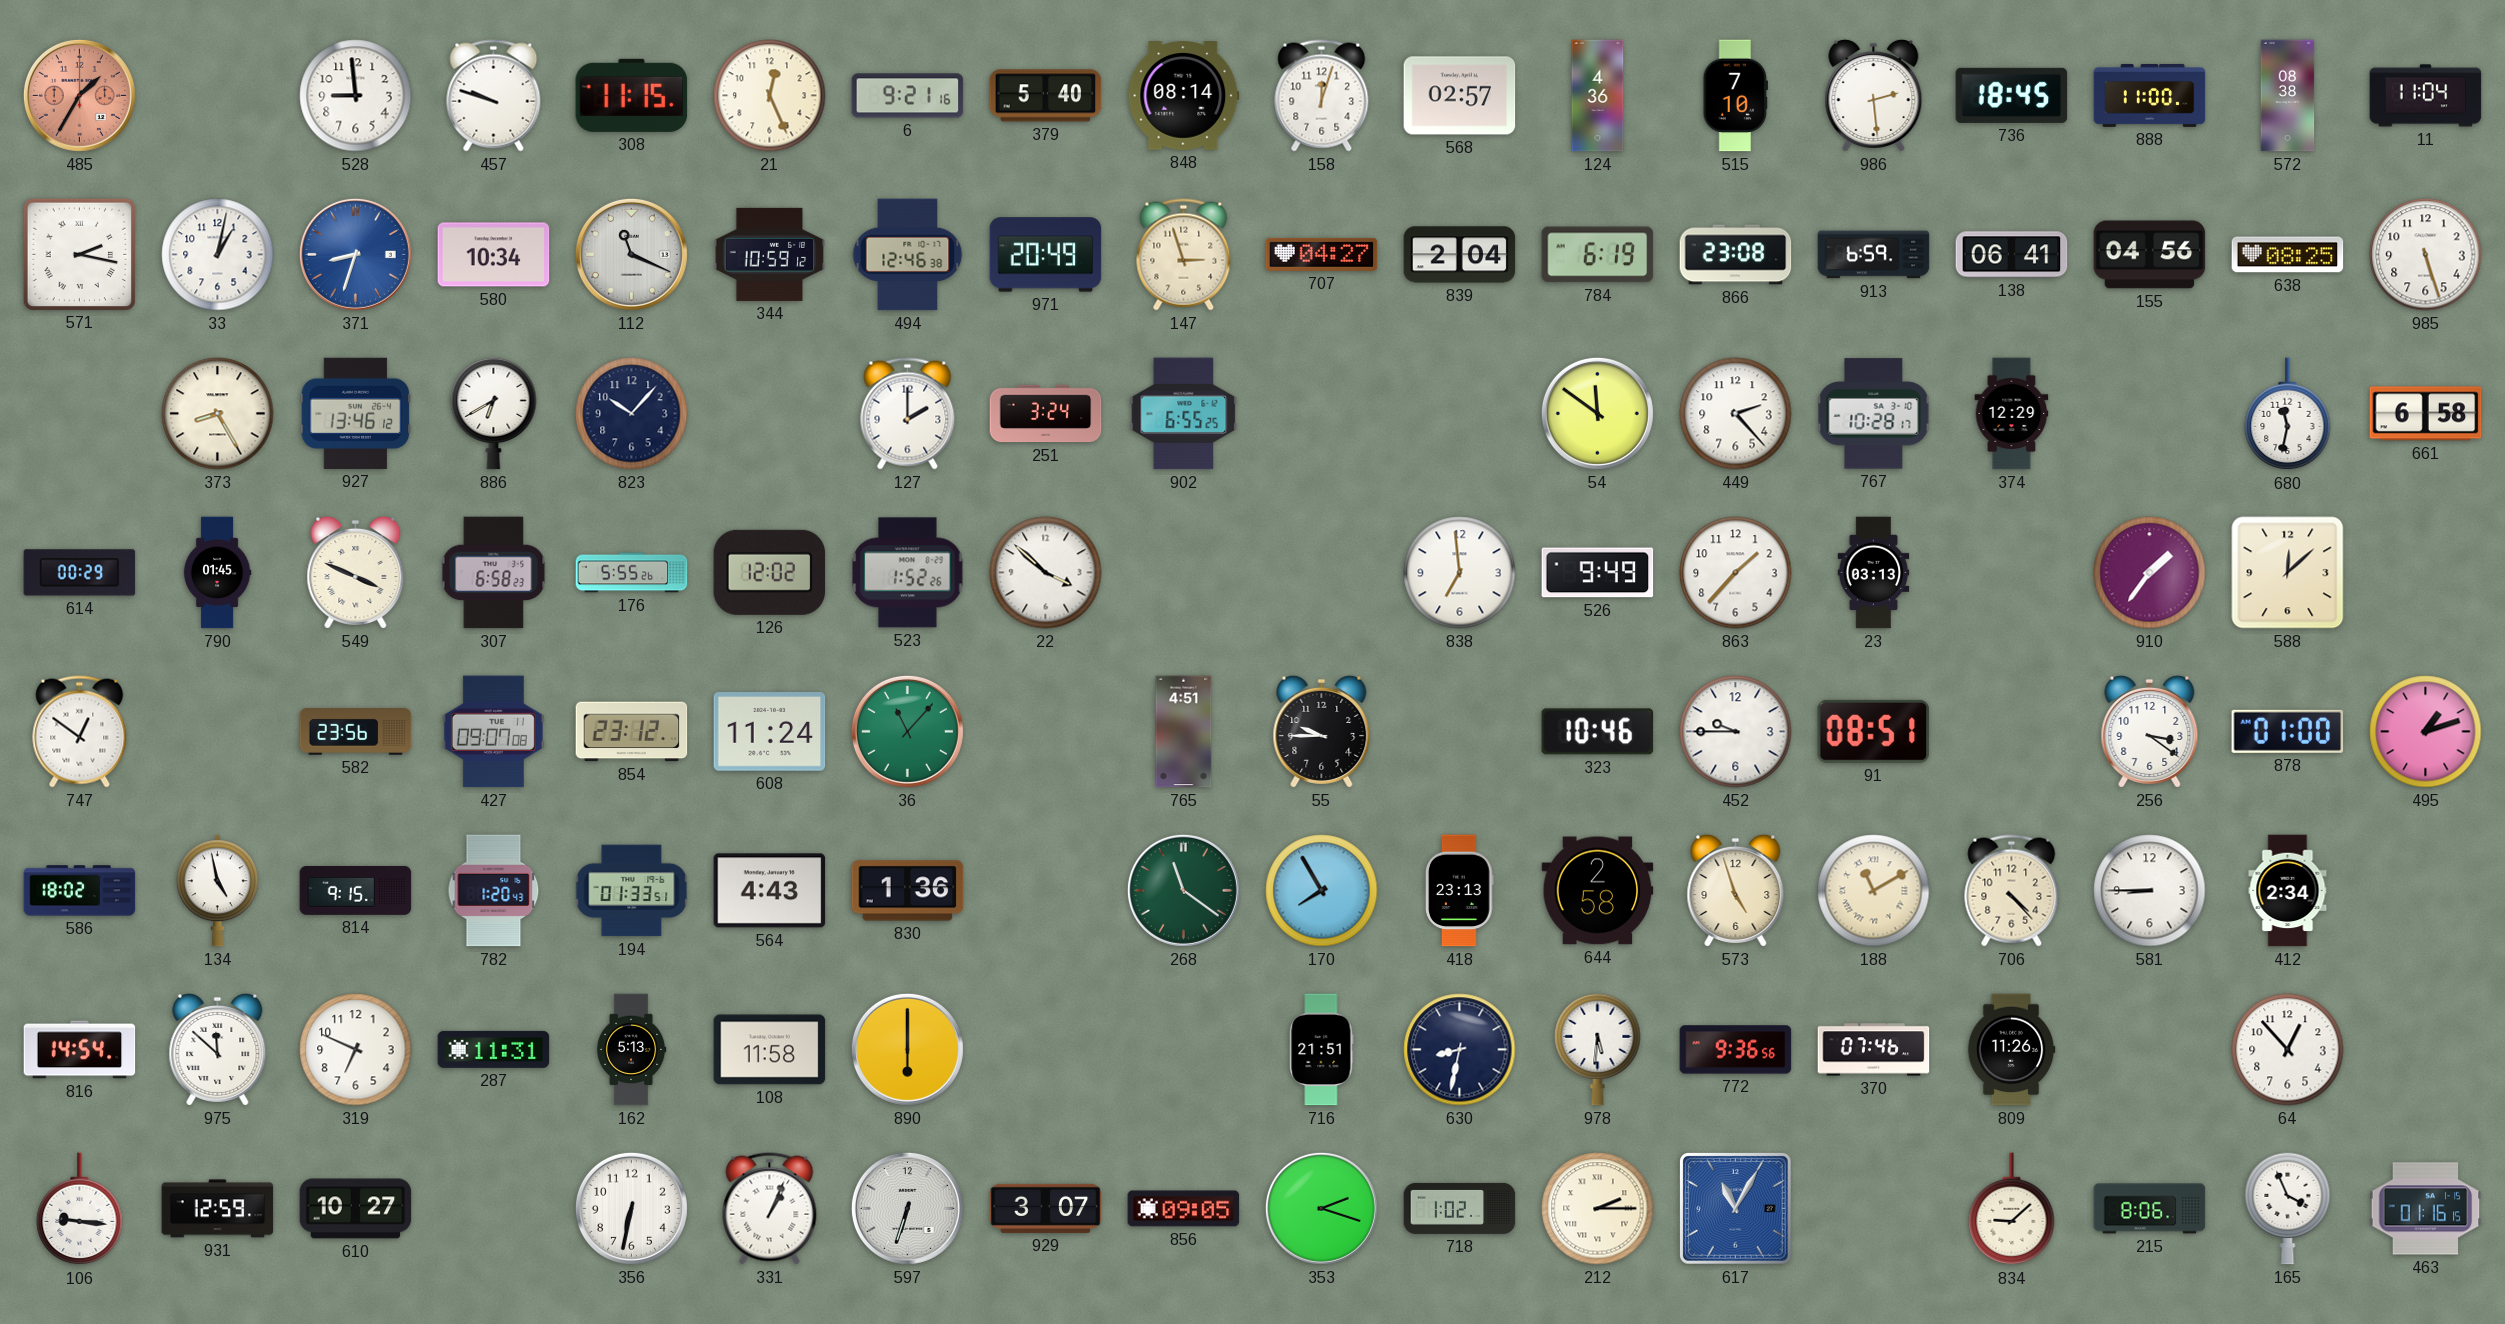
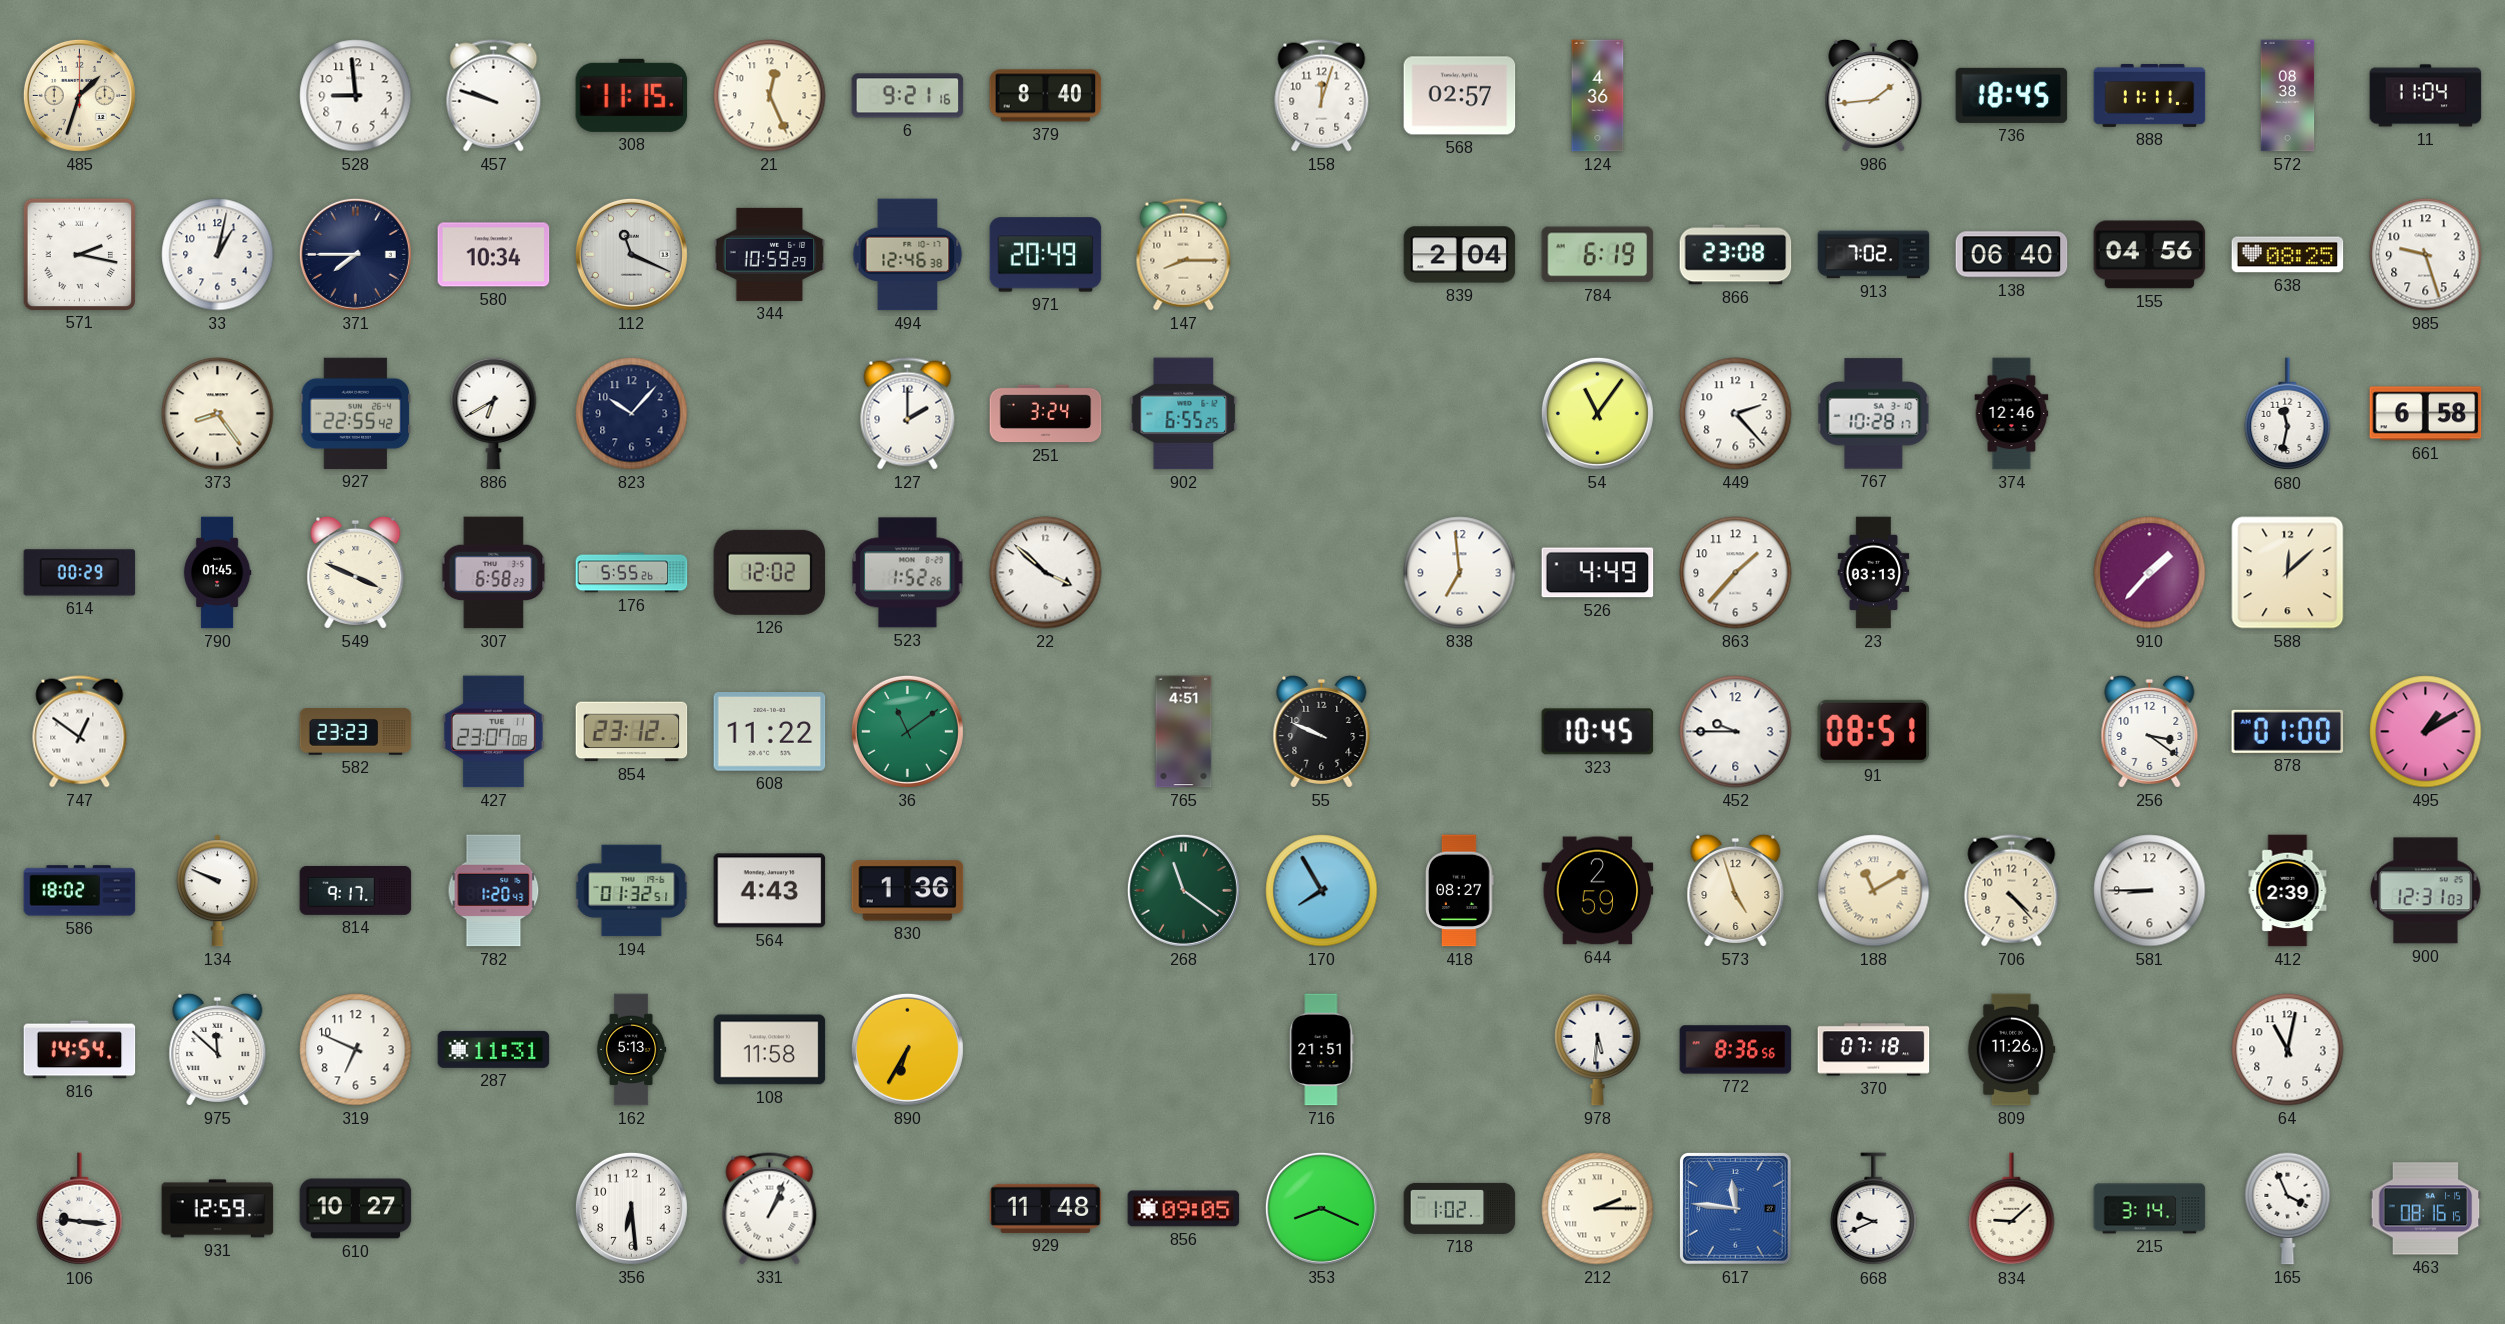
485: 1:35 -> 1:33
485 dial: salmon -> cream
379: 5:40 -> 8:40
848: 08:14 -> none
515: 7:10 -> none
986: 2:29 -> 1:44
888: 11:00 -> 11:11
371: 8:33 -> 7:45
371 dial: blue -> navy
344: 10:59:12 -> 10:59:29
147: 2:57 -> 8:15
707: 04:27 -> none
913: 6:59 -> 7:02
138: 06:41 -> 06:40
985: 5:27 -> 9:27
373: 8:25 -> 8:24
927: 13:46 -> 22:55
54: 11:51 -> 11:06
374: 12:29 -> 12:46
526: 9:49 -> 4:49
910: 1:36 -> 1:37
582: 23:56 -> 23:23
427: 09:07 -> 23:07
608: 11:24 -> 11:22
36: 11:07 -> 11:09
55: 9:45 -> 9:49
323: 10:46 -> 10:45
495: 1:12 -> 1:10
134: 4:58 -> 9:49
814: 9:15 -> 9:17
194: 01:33 -> 01:32
418: 23:13 -> 08:27
644: 2:58 -> 2:59
412: 2:34 -> 2:39
900: none -> 12:31
890: 6:00 -> 6:35
630: 8:32 -> none
772: 9:36 -> 8:36
370: 07:46 -> 07:18
64: 12:53 -> 11:02
356: 6:32 -> 6:29
597: 6:33 -> none
929: 3:07 -> 11:48
353: 2:18 -> 8:19
617: 11:05 -> 11:46
668: none -> 9:41
215: 8:06 -> 3:14
463: 01:16 -> 08:16
